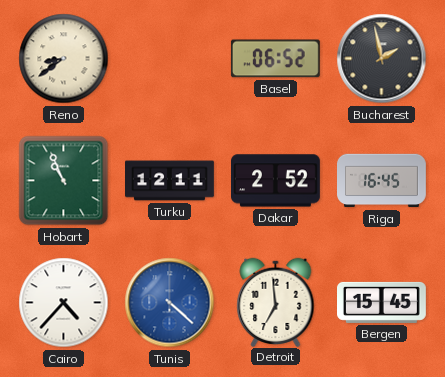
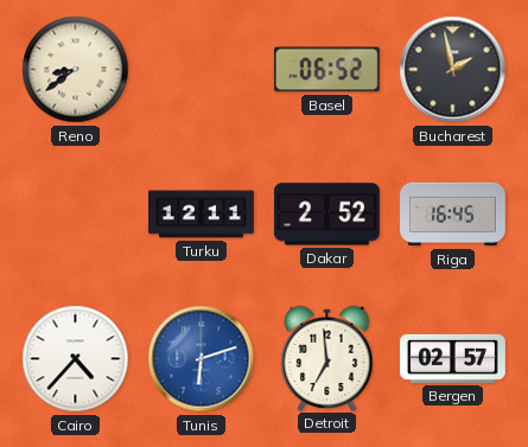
Hobart: 10:56 -> none
Tunis: 4:22 -> 6:12
Bergen: 15:45 -> 02:57
